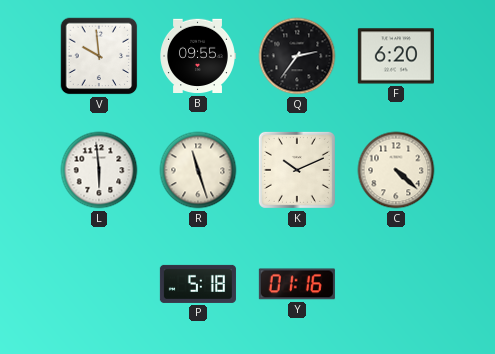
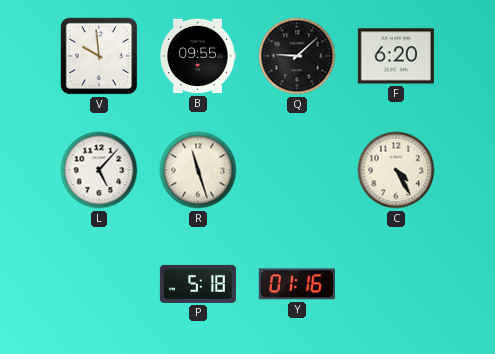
Q: 2:36 -> 9:08
L: 5:59 -> 5:07
K: 10:11 -> none
C: 4:22 -> 4:25
